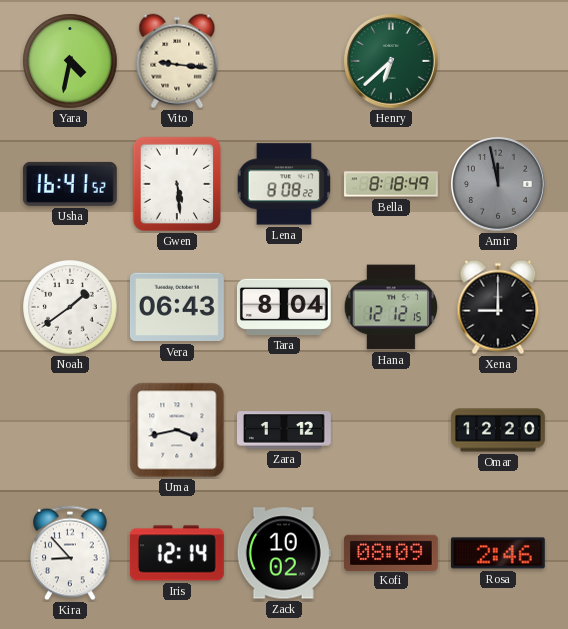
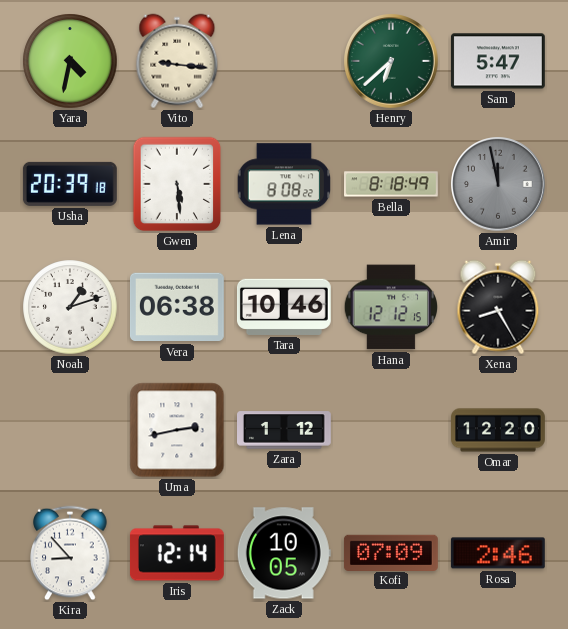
Sam: none -> 5:47
Usha: 16:41 -> 20:39
Noah: 1:39 -> 1:12
Vera: 06:43 -> 06:38
Tara: 8:04 -> 10:46
Xena: 9:00 -> 8:25
Uma: 3:43 -> 2:43
Zack: 10:02 -> 10:05
Kofi: 08:09 -> 07:09
